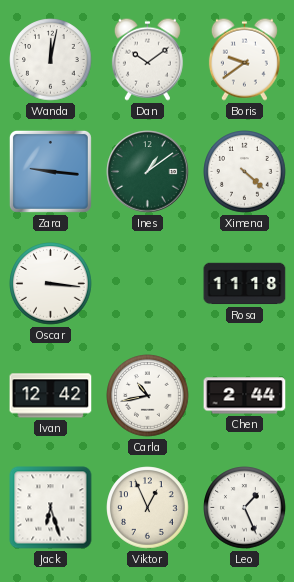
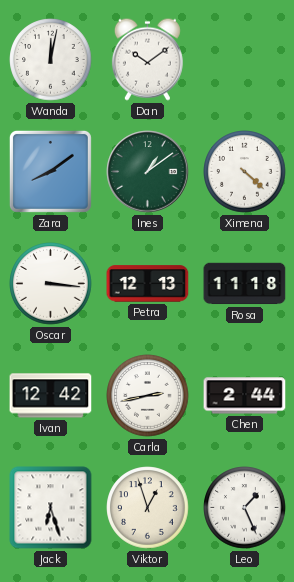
Boris: 9:39 -> none
Zara: 9:16 -> 8:09
Petra: none -> 12:13
Carla: 10:43 -> 2:43
Viktor: 12:56 -> 12:57
